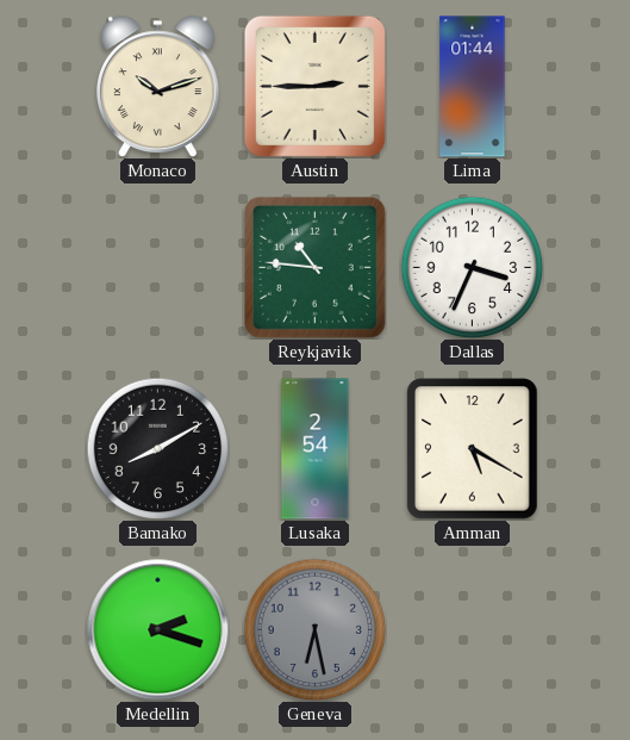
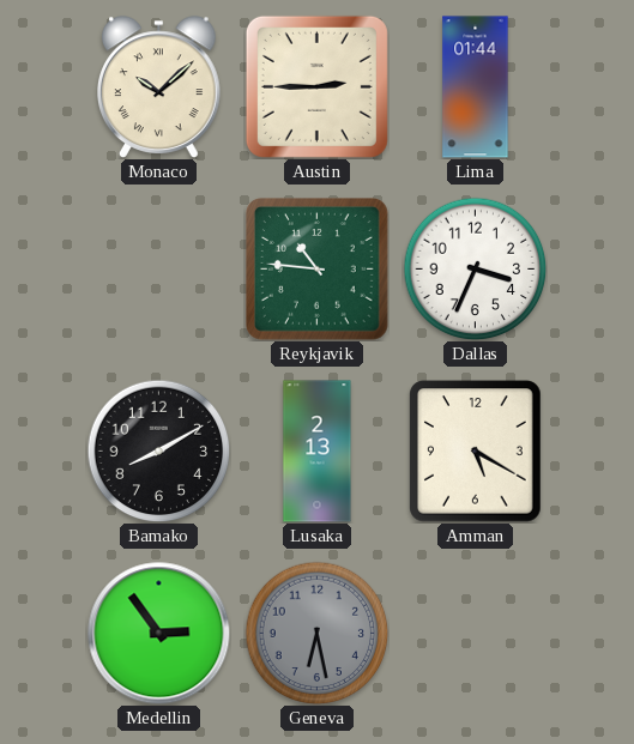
Monaco: 10:12 -> 10:08
Lusaka: 2:54 -> 2:13
Medellin: 2:18 -> 2:54
